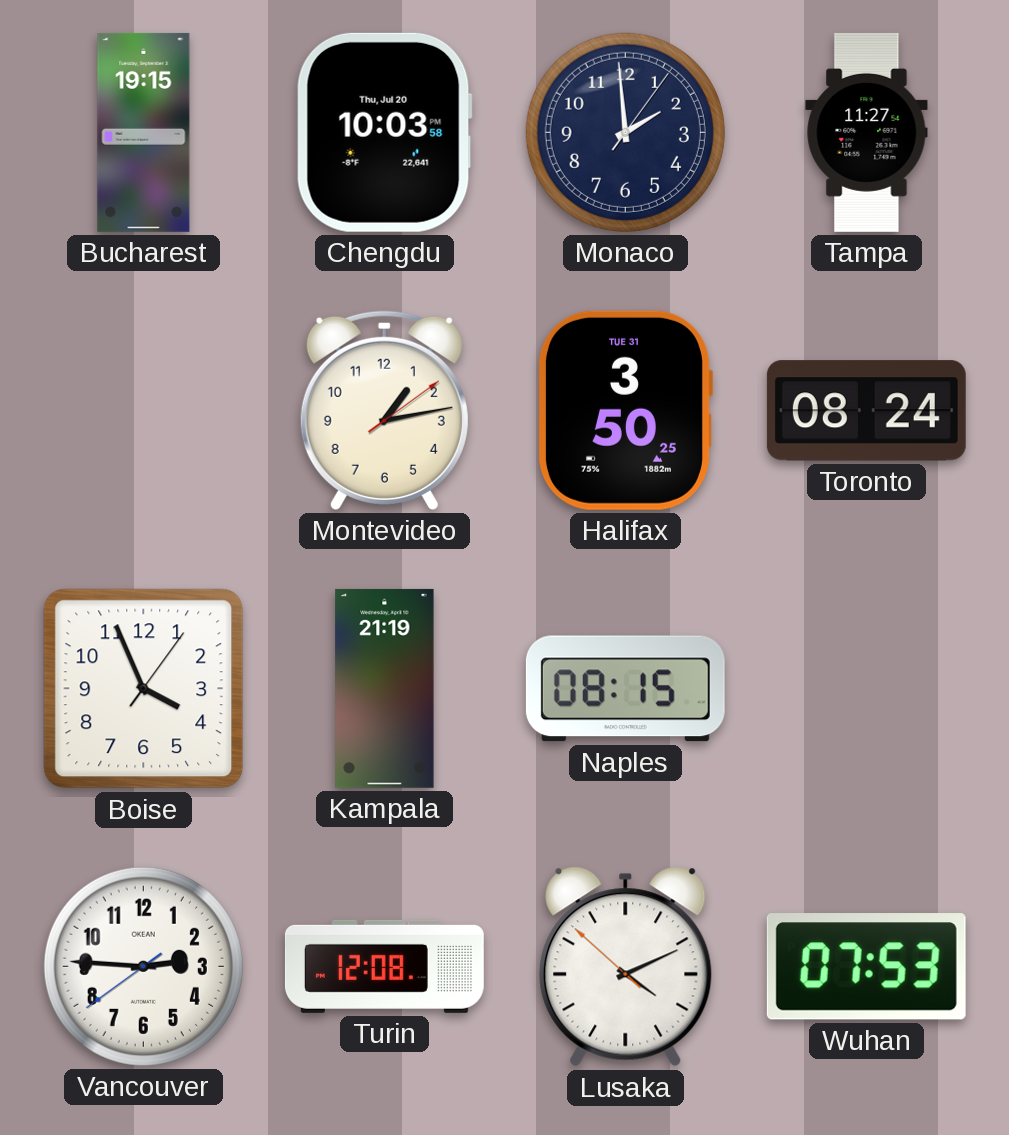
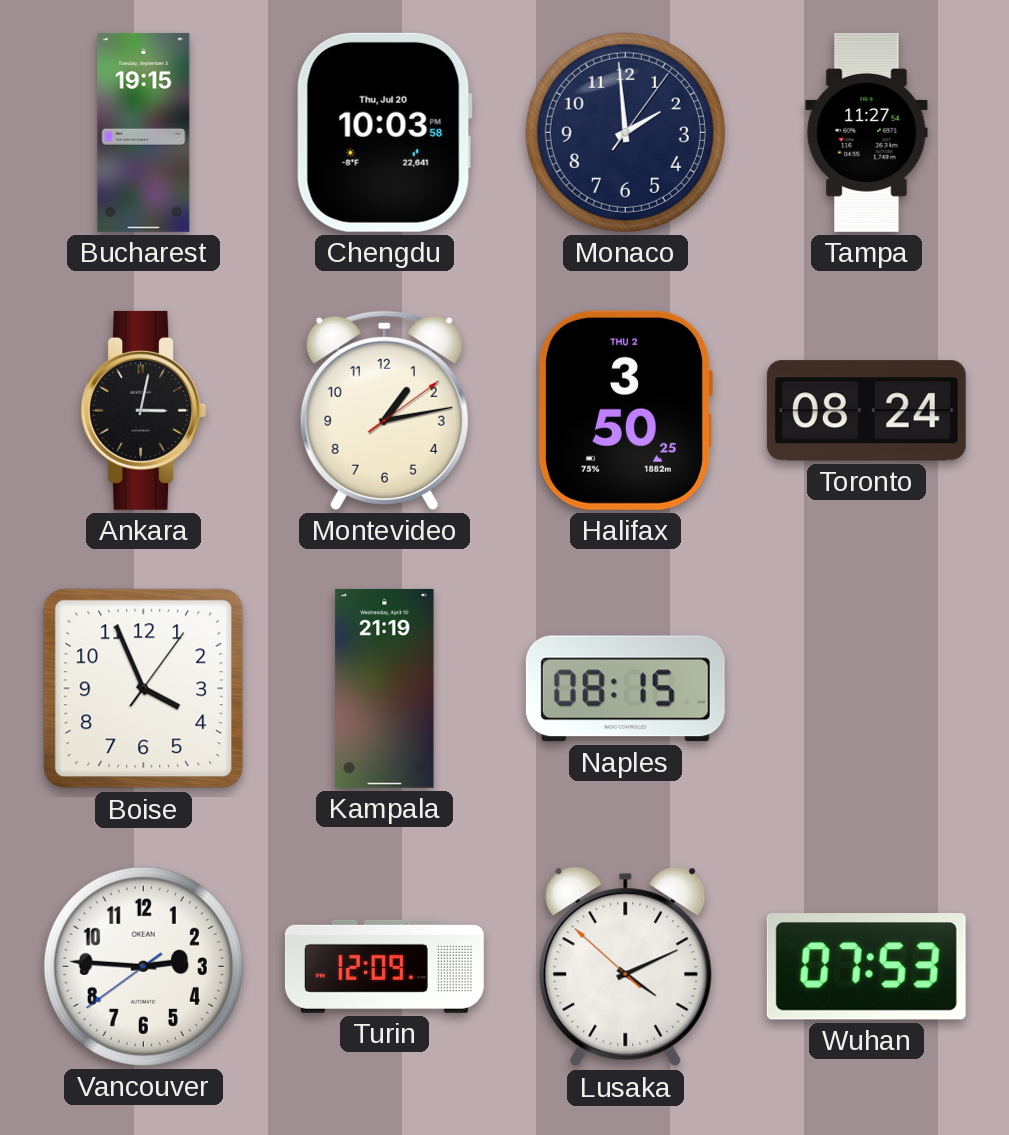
Ankara: none -> 3:02
Halifax date: TUE 31 -> THU 2
Turin: 12:08 -> 12:09
